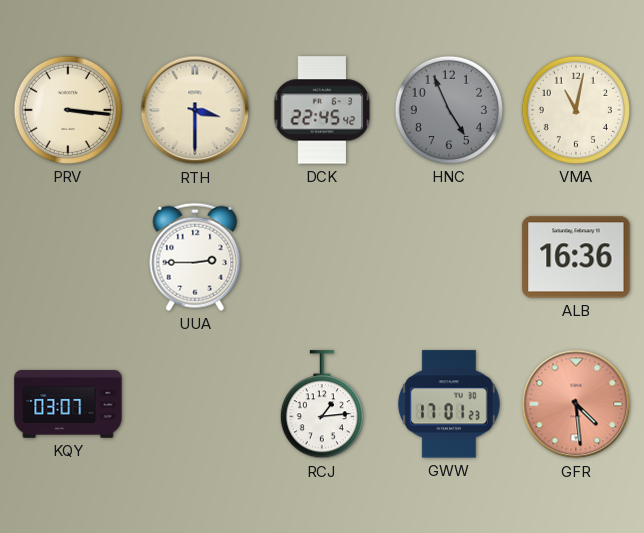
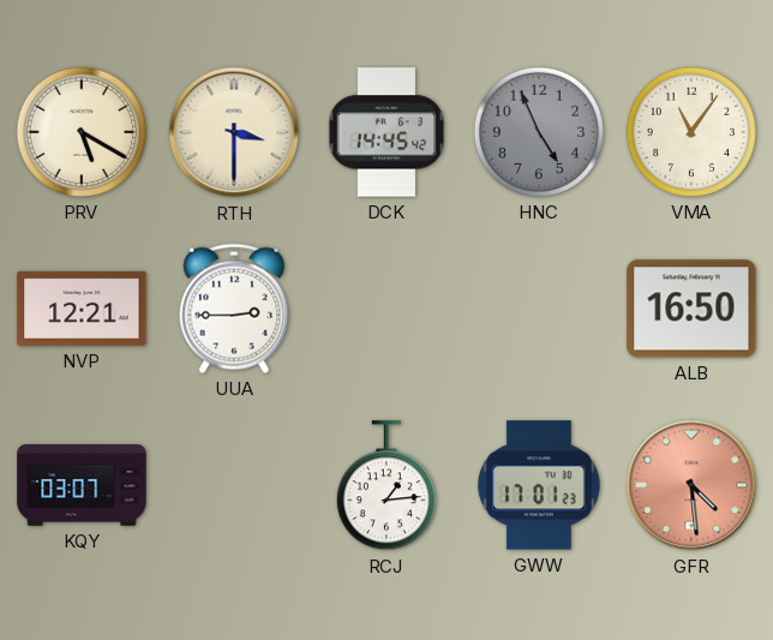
PRV: 3:16 -> 5:20
DCK: 22:45 -> 14:45
VMA: 11:02 -> 11:06
NVP: none -> 12:21
ALB: 16:36 -> 16:50
